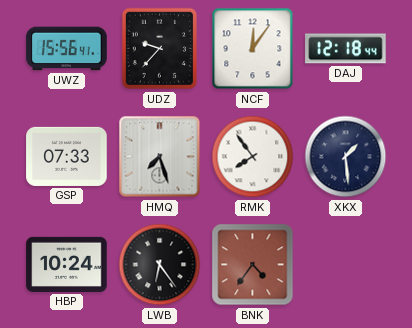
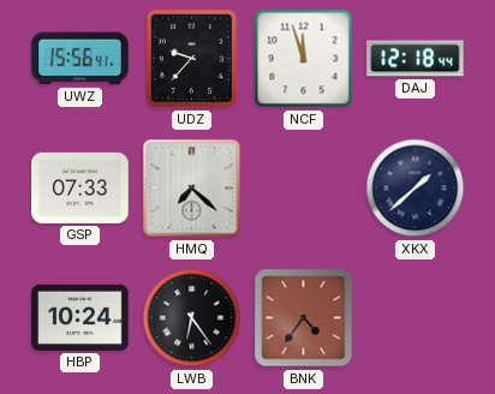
NCF: 12:06 -> 11:57
HMQ: 7:27 -> 7:22
RMK: 7:54 -> none
XKX: 1:29 -> 1:38
